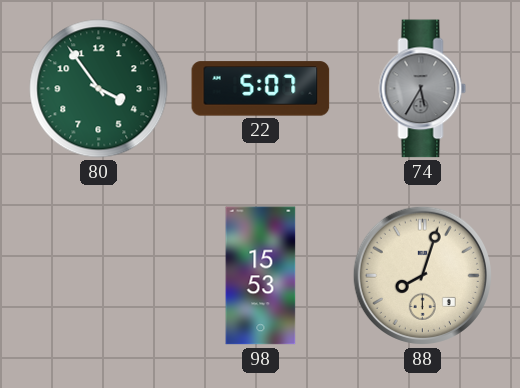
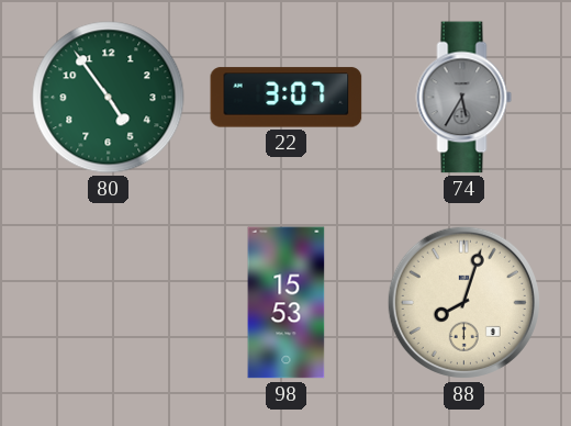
80: 3:54 -> 4:54
22: 5:07 -> 3:07
